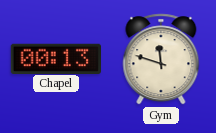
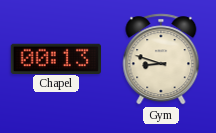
Gym: 11:48 -> 8:48
